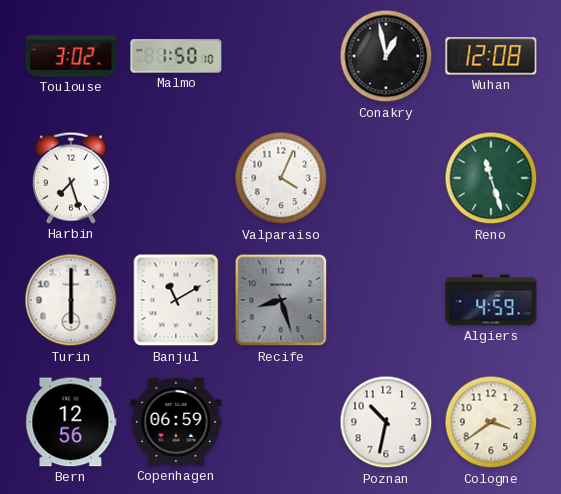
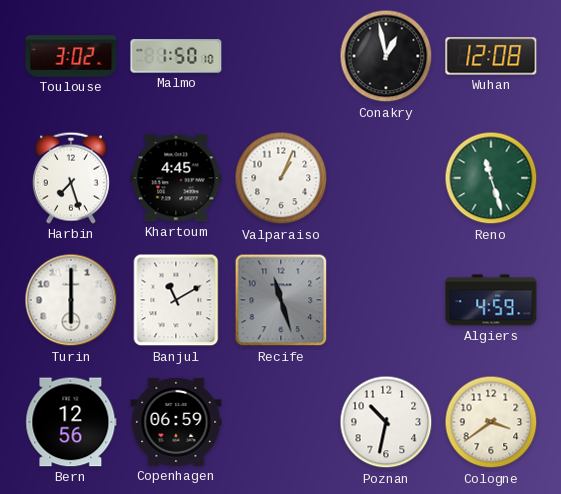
Khartoum: none -> 4:45
Valparaiso: 4:04 -> 1:04
Recife: 8:27 -> 11:27
